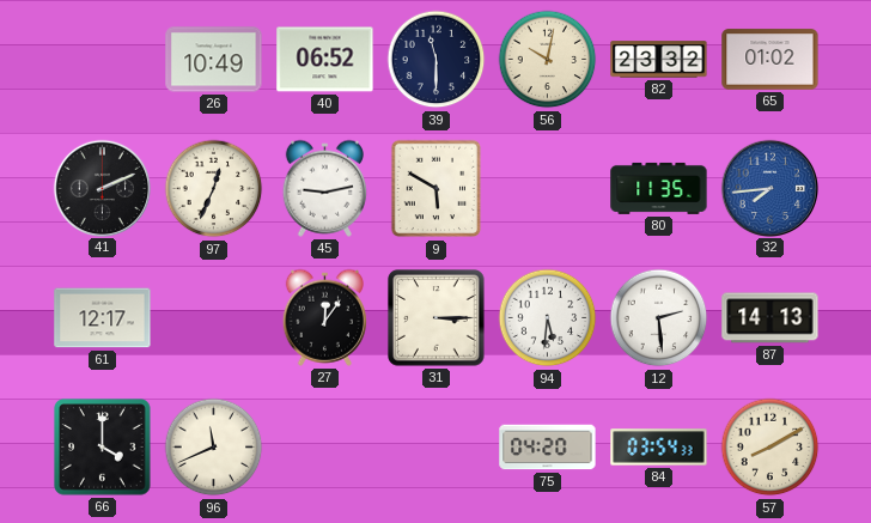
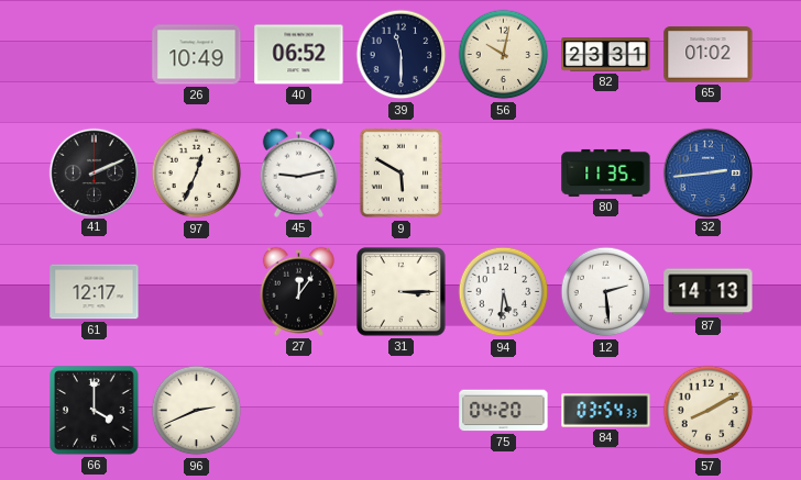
82: 23:32 -> 23:31
32: 7:44 -> 2:44
96: 11:41 -> 2:41
